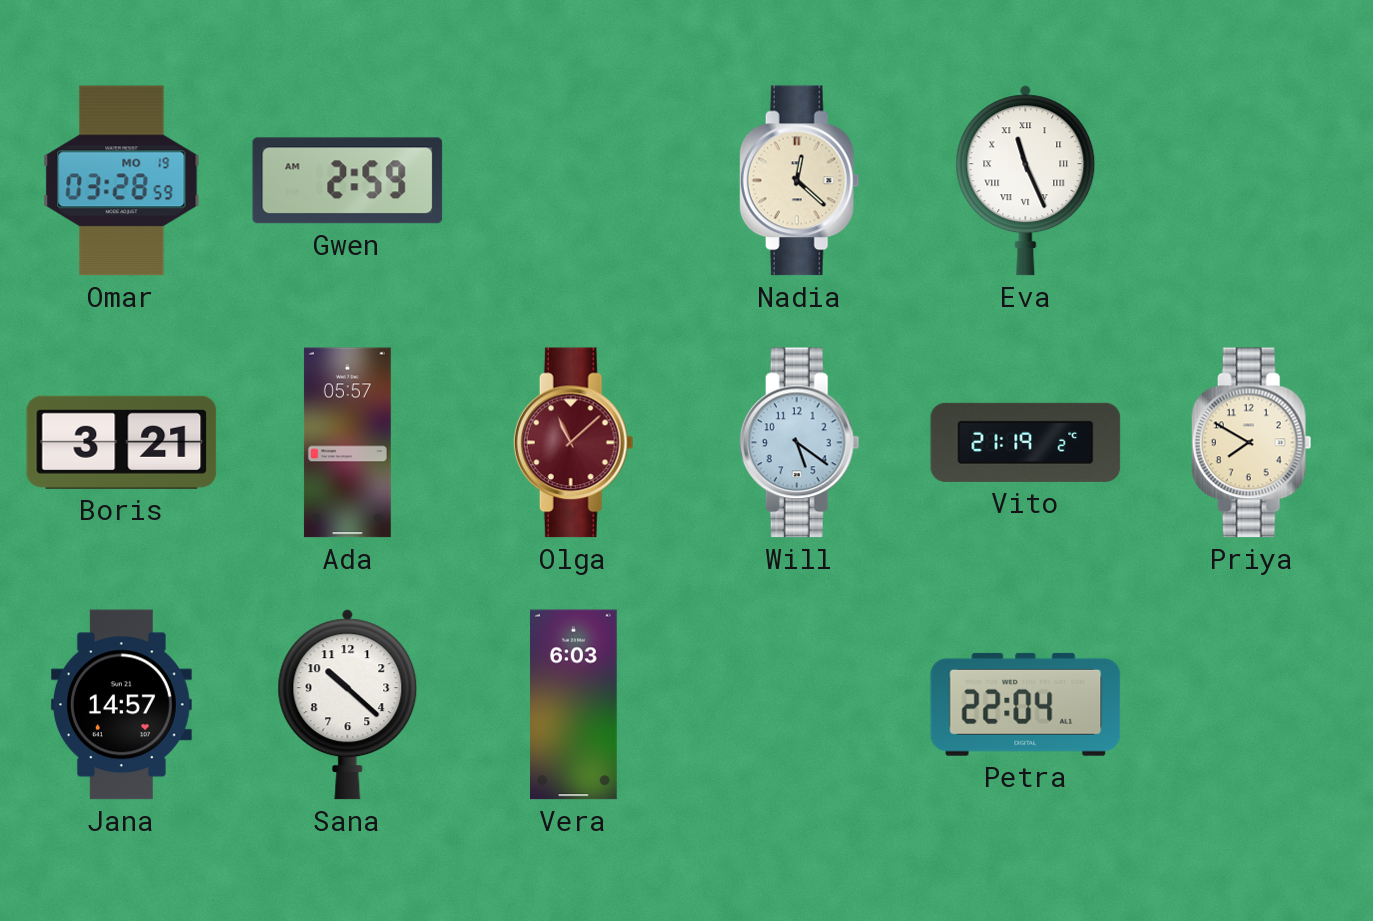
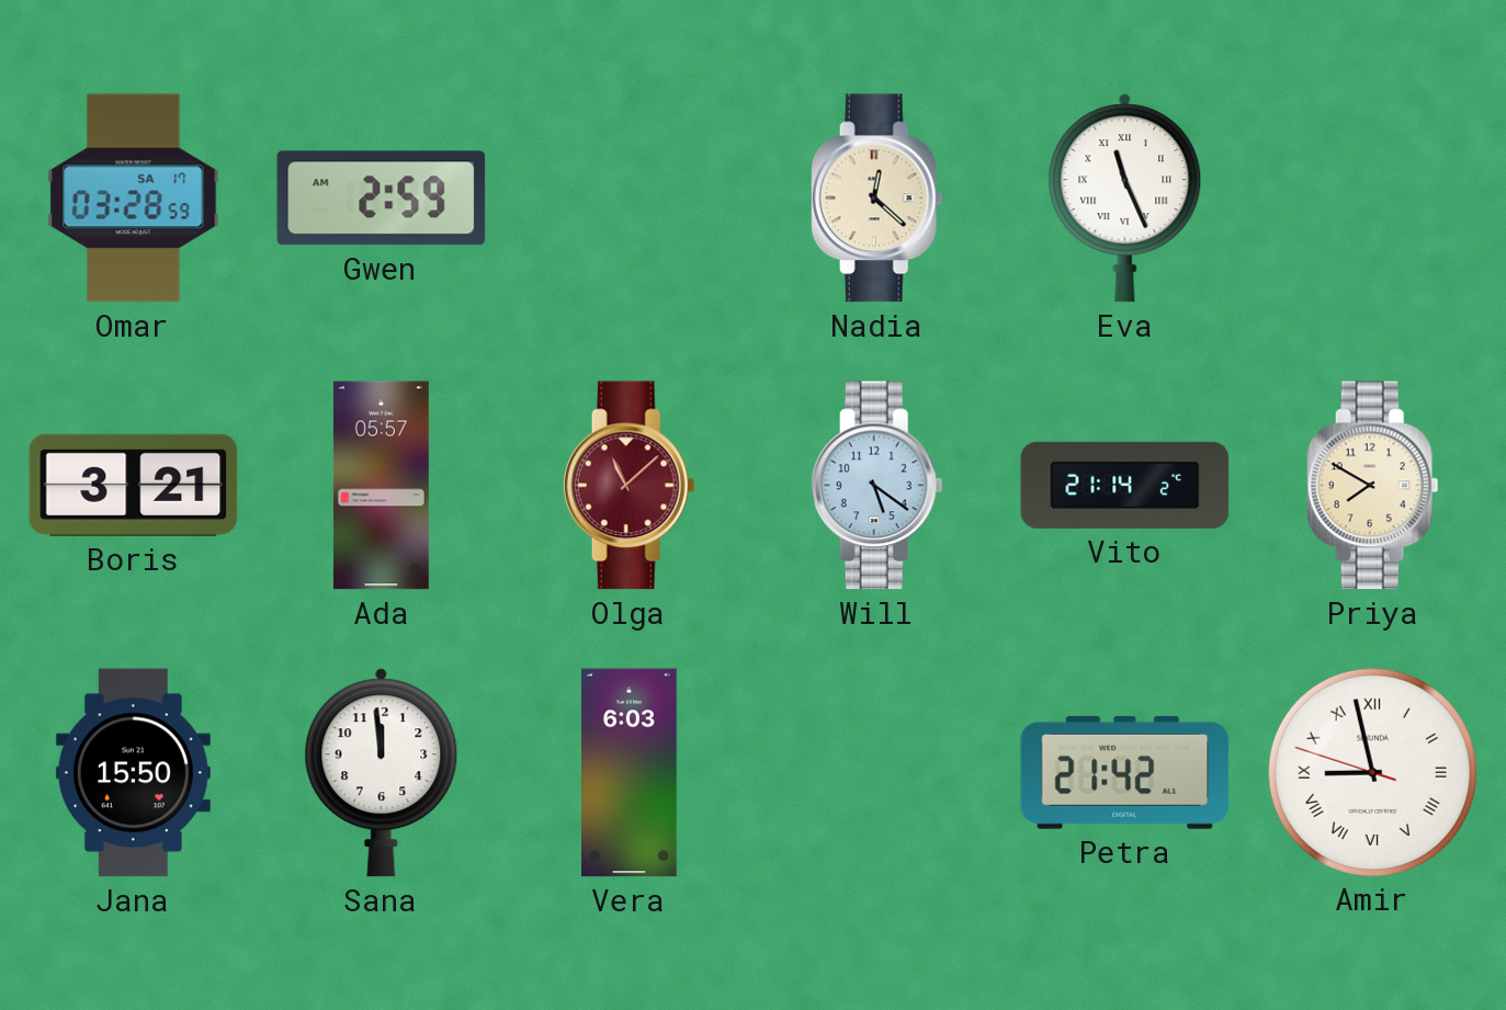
Omar date: MO 19 -> SA 17
Vito: 21:19 -> 21:14
Jana: 14:57 -> 15:50
Sana: 10:22 -> 11:59
Petra: 22:04 -> 21:42
Amir: none -> 8:57
